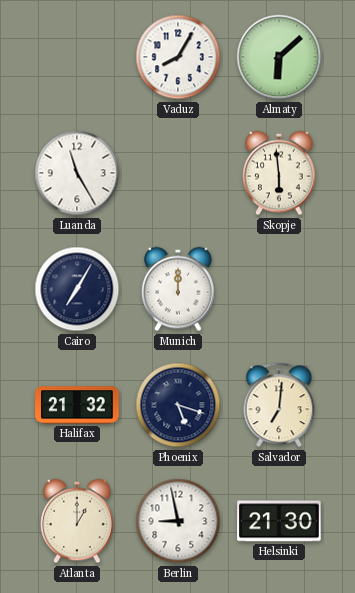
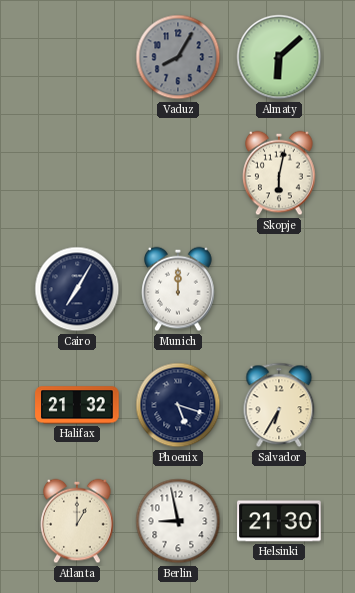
Vaduz dial: white -> grey
Luanda: 11:25 -> none
Skopje: 5:59 -> 6:02
Salvador: 7:01 -> 6:35
